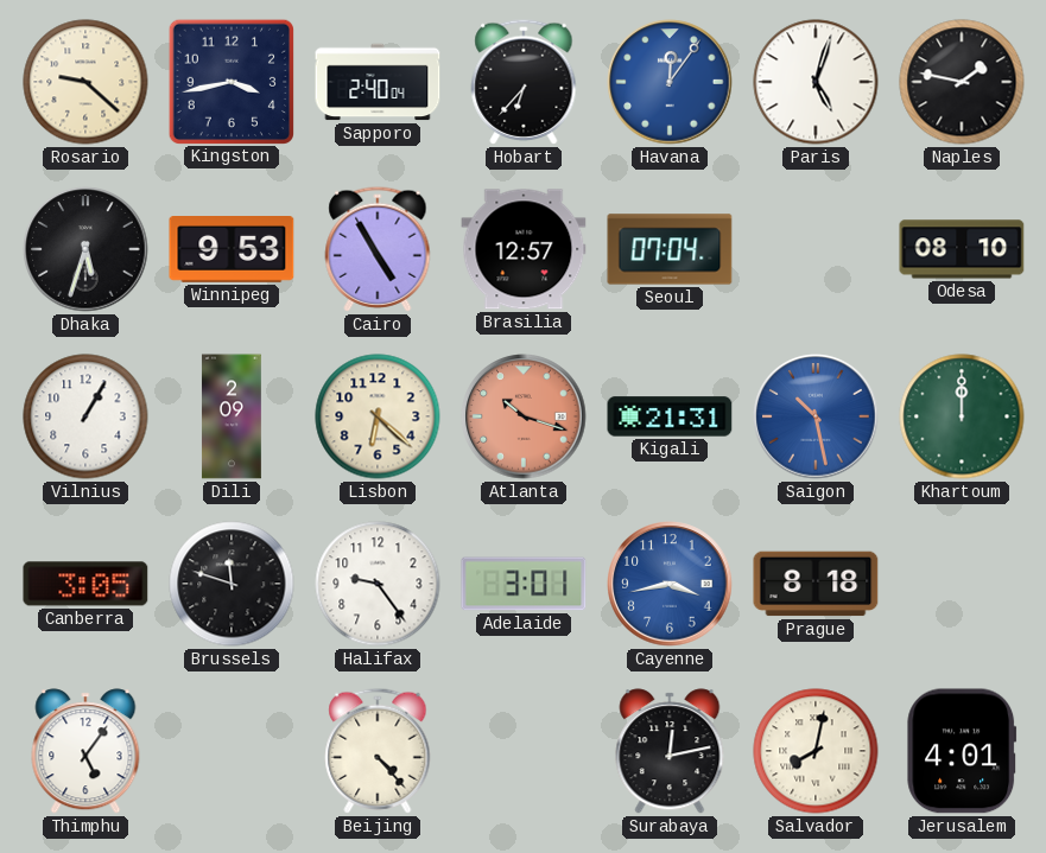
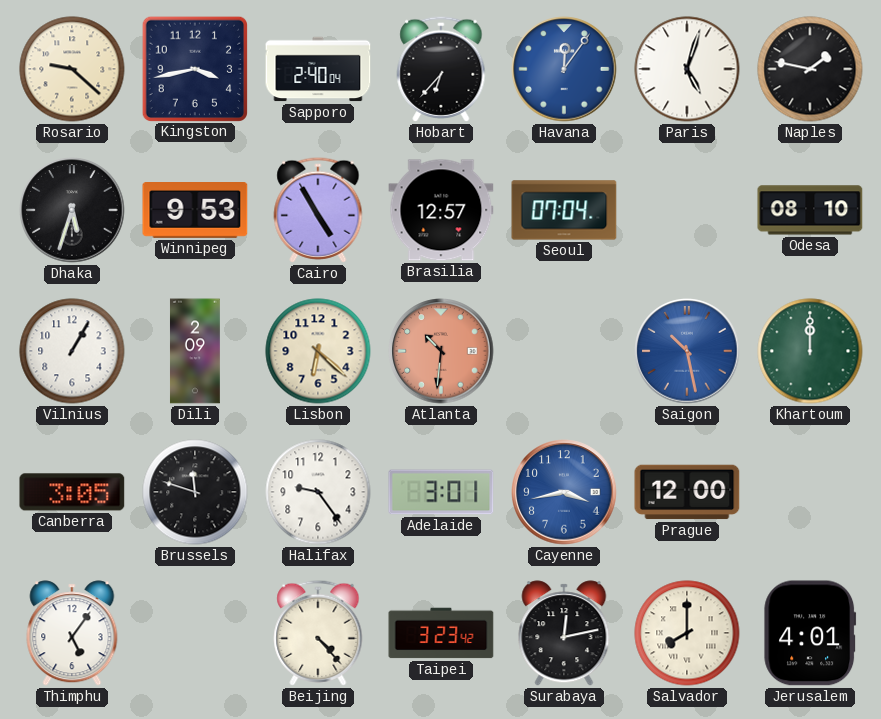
Atlanta: 10:18 -> 10:31
Kigali: 21:31 -> none
Prague: 8:18 -> 12:00
Taipei: none -> 3:23
Salvador: 8:02 -> 8:00
